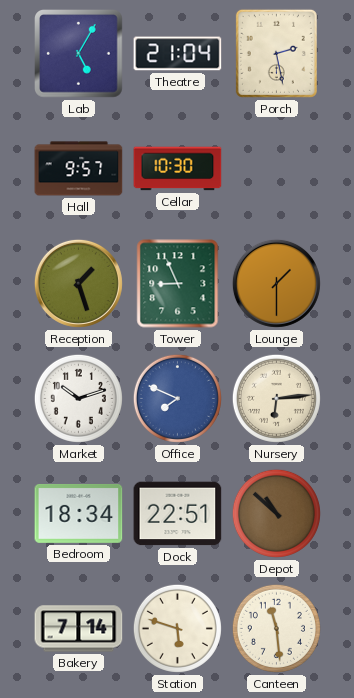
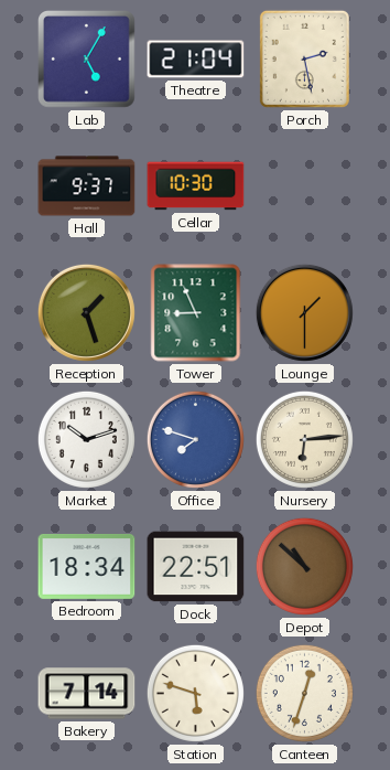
Hall: 9:57 -> 9:37
Office: 7:49 -> 7:48
Canteen: 11:29 -> 12:33
